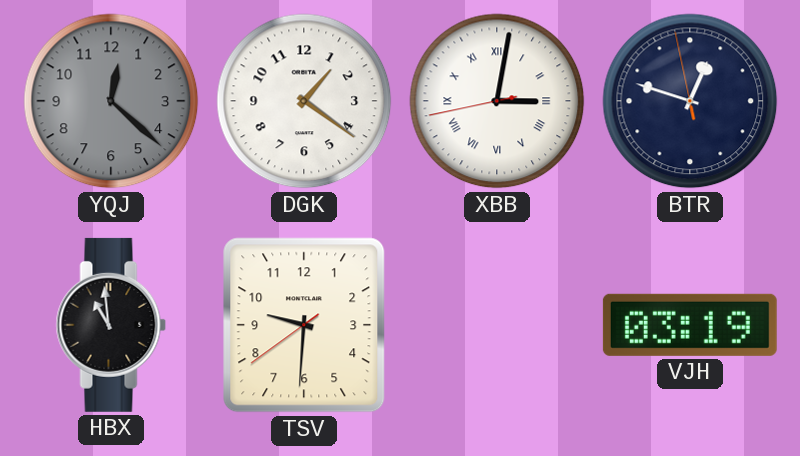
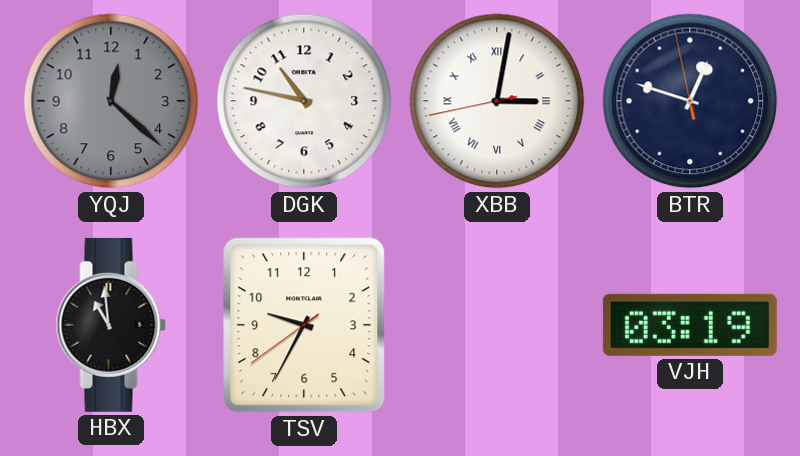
DGK: 1:21 -> 10:47
TSV: 9:30 -> 9:34
